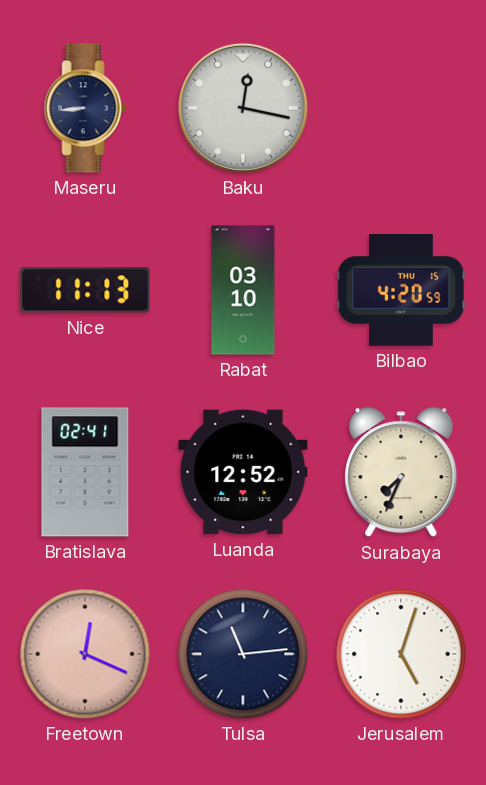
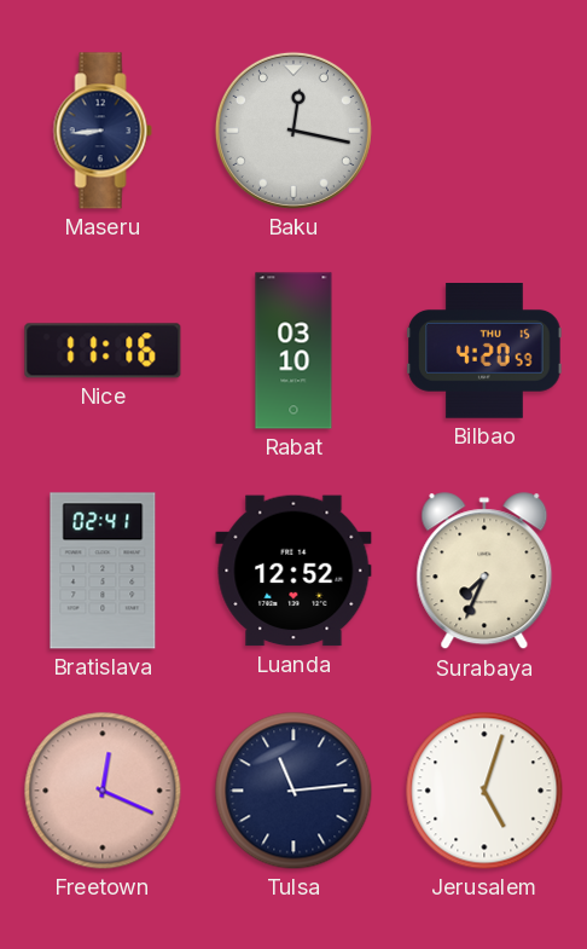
Nice: 11:13 -> 11:16
